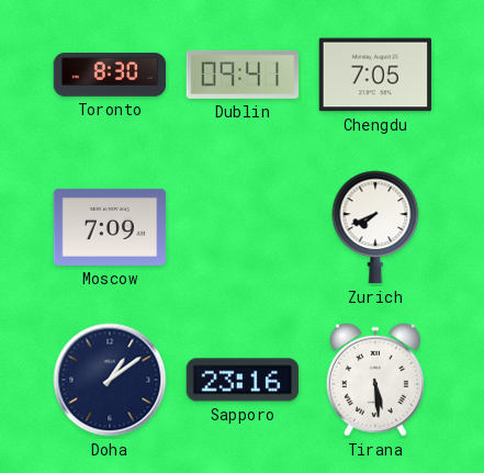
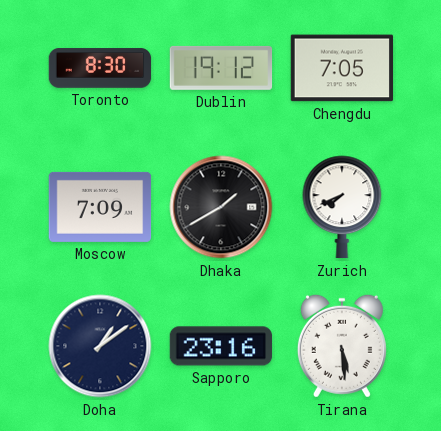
Dublin: 09:41 -> 19:12
Dhaka: none -> 1:40
